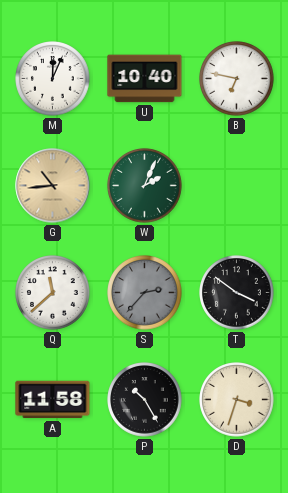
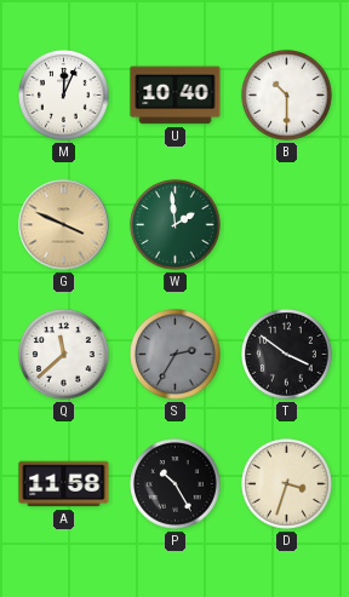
B: 6:47 -> 10:30
G: 10:44 -> 3:49
W: 2:04 -> 1:59
S: 2:37 -> 2:35
